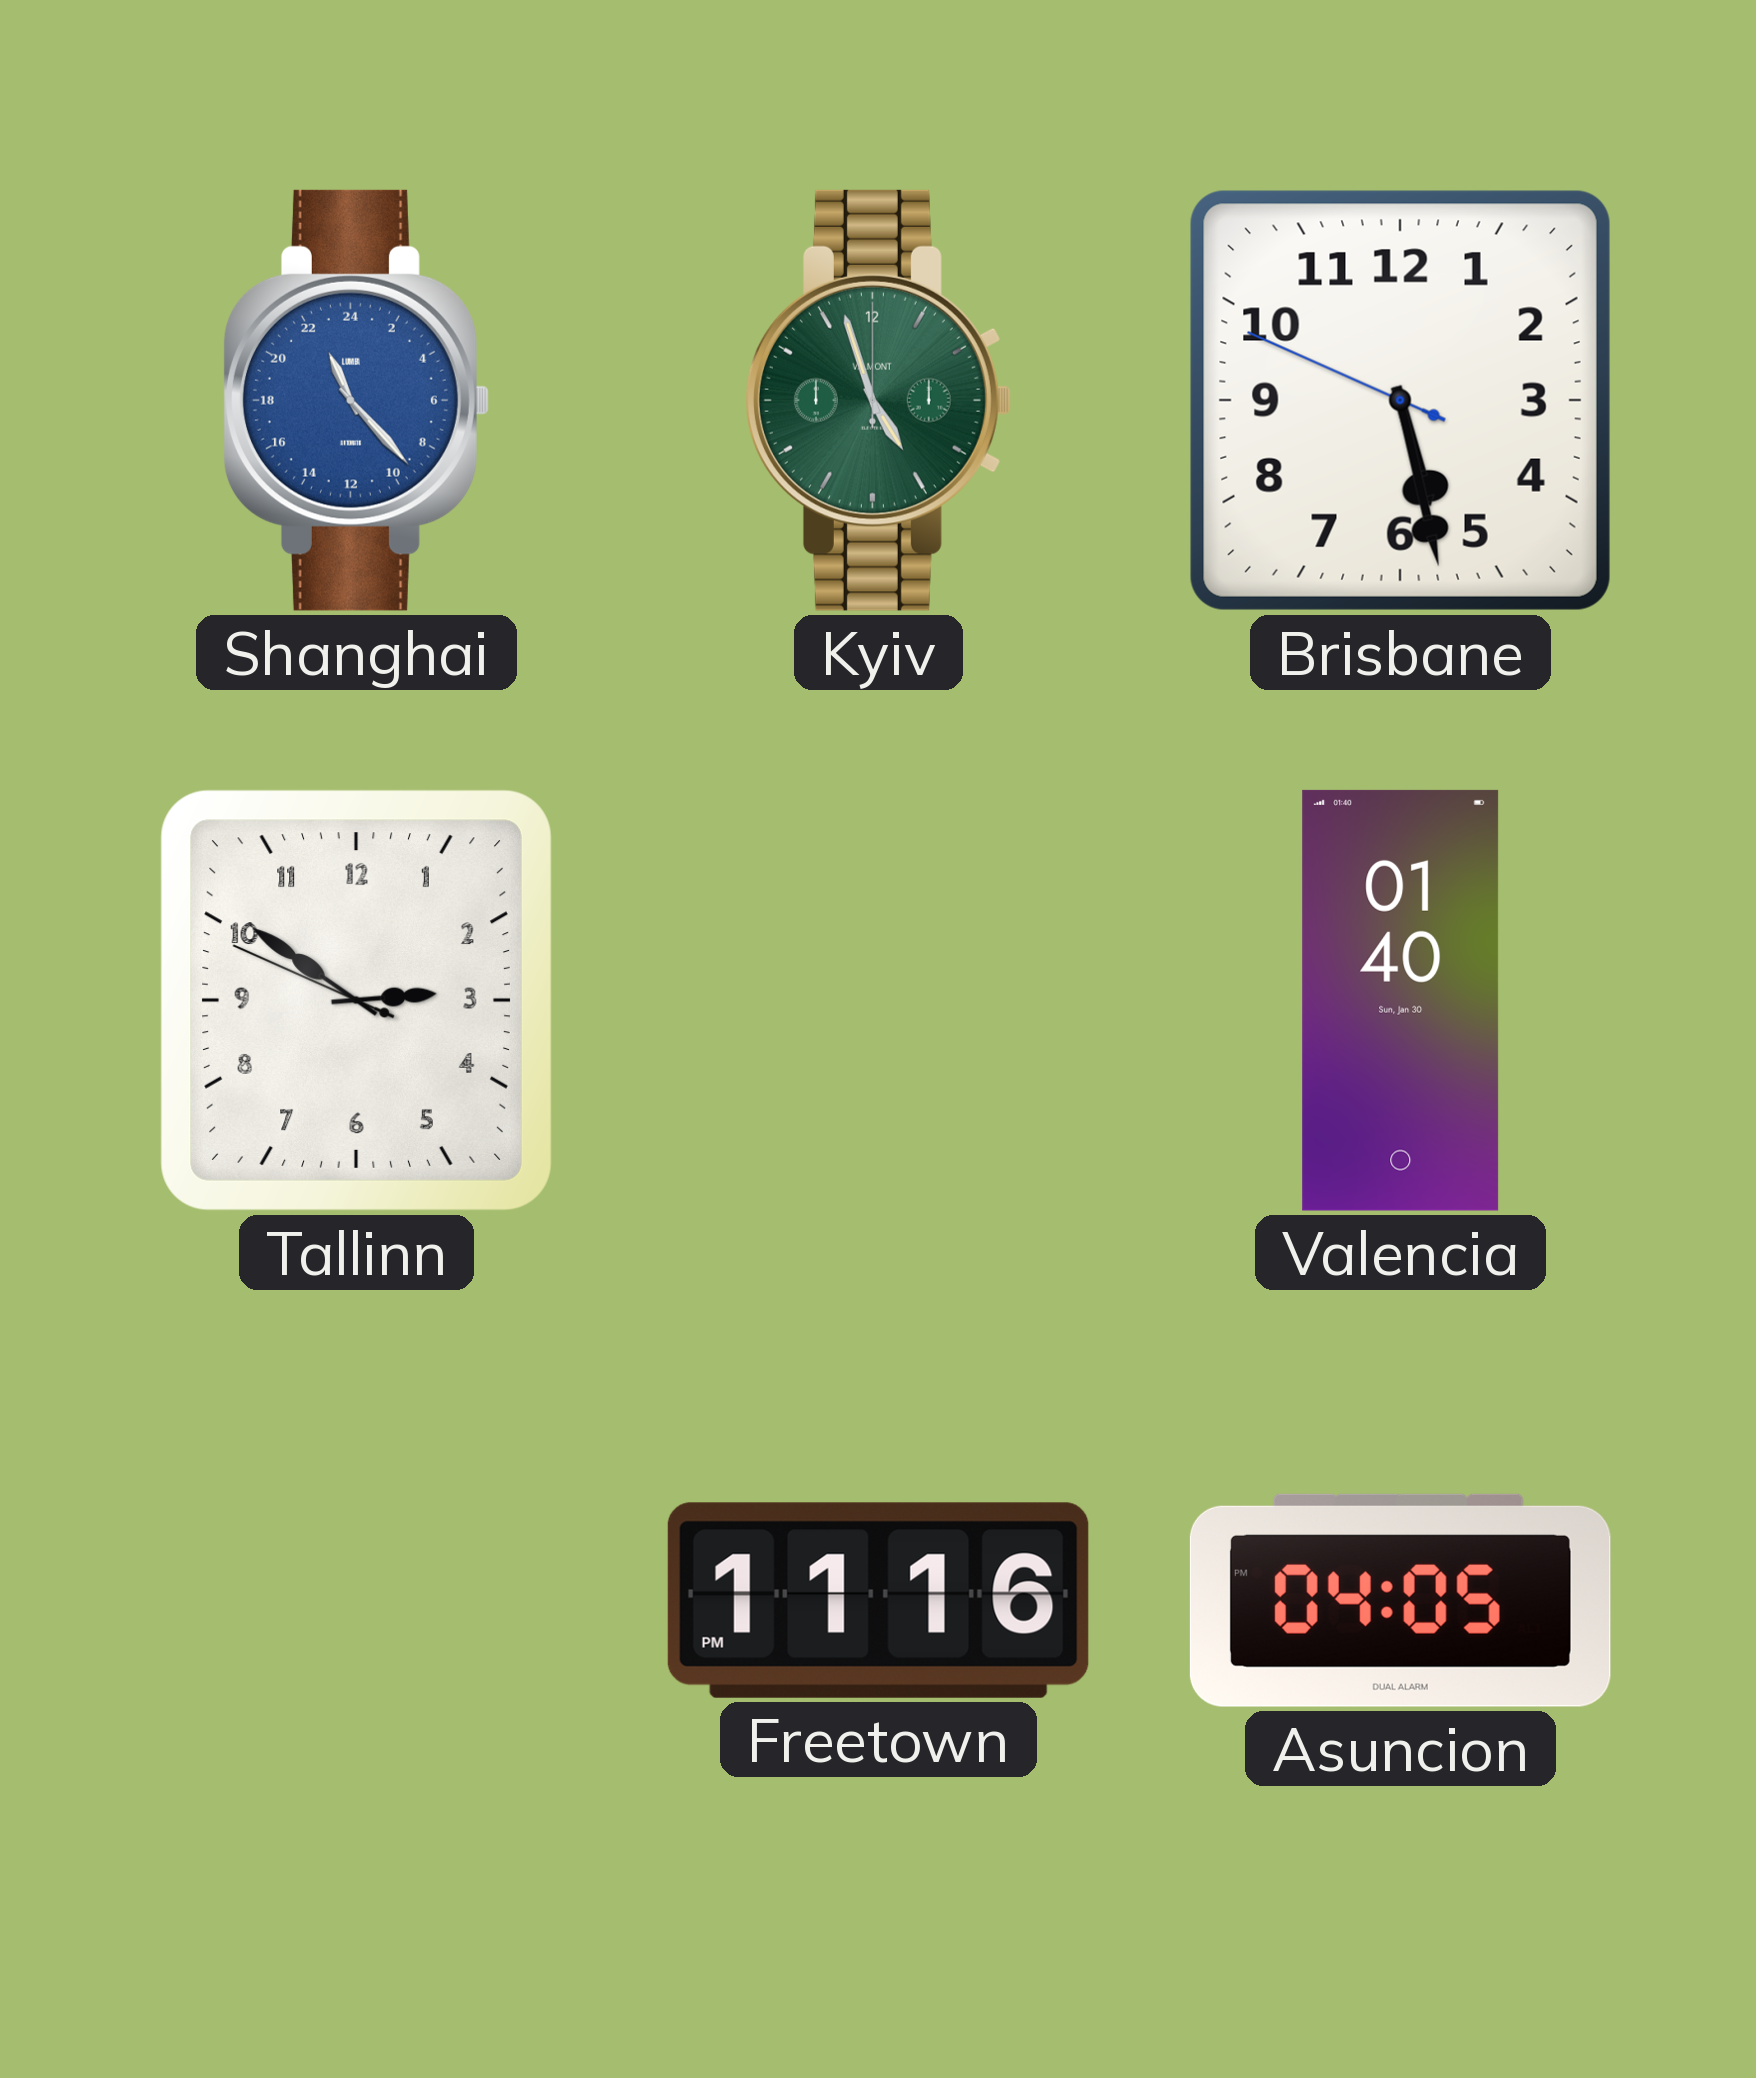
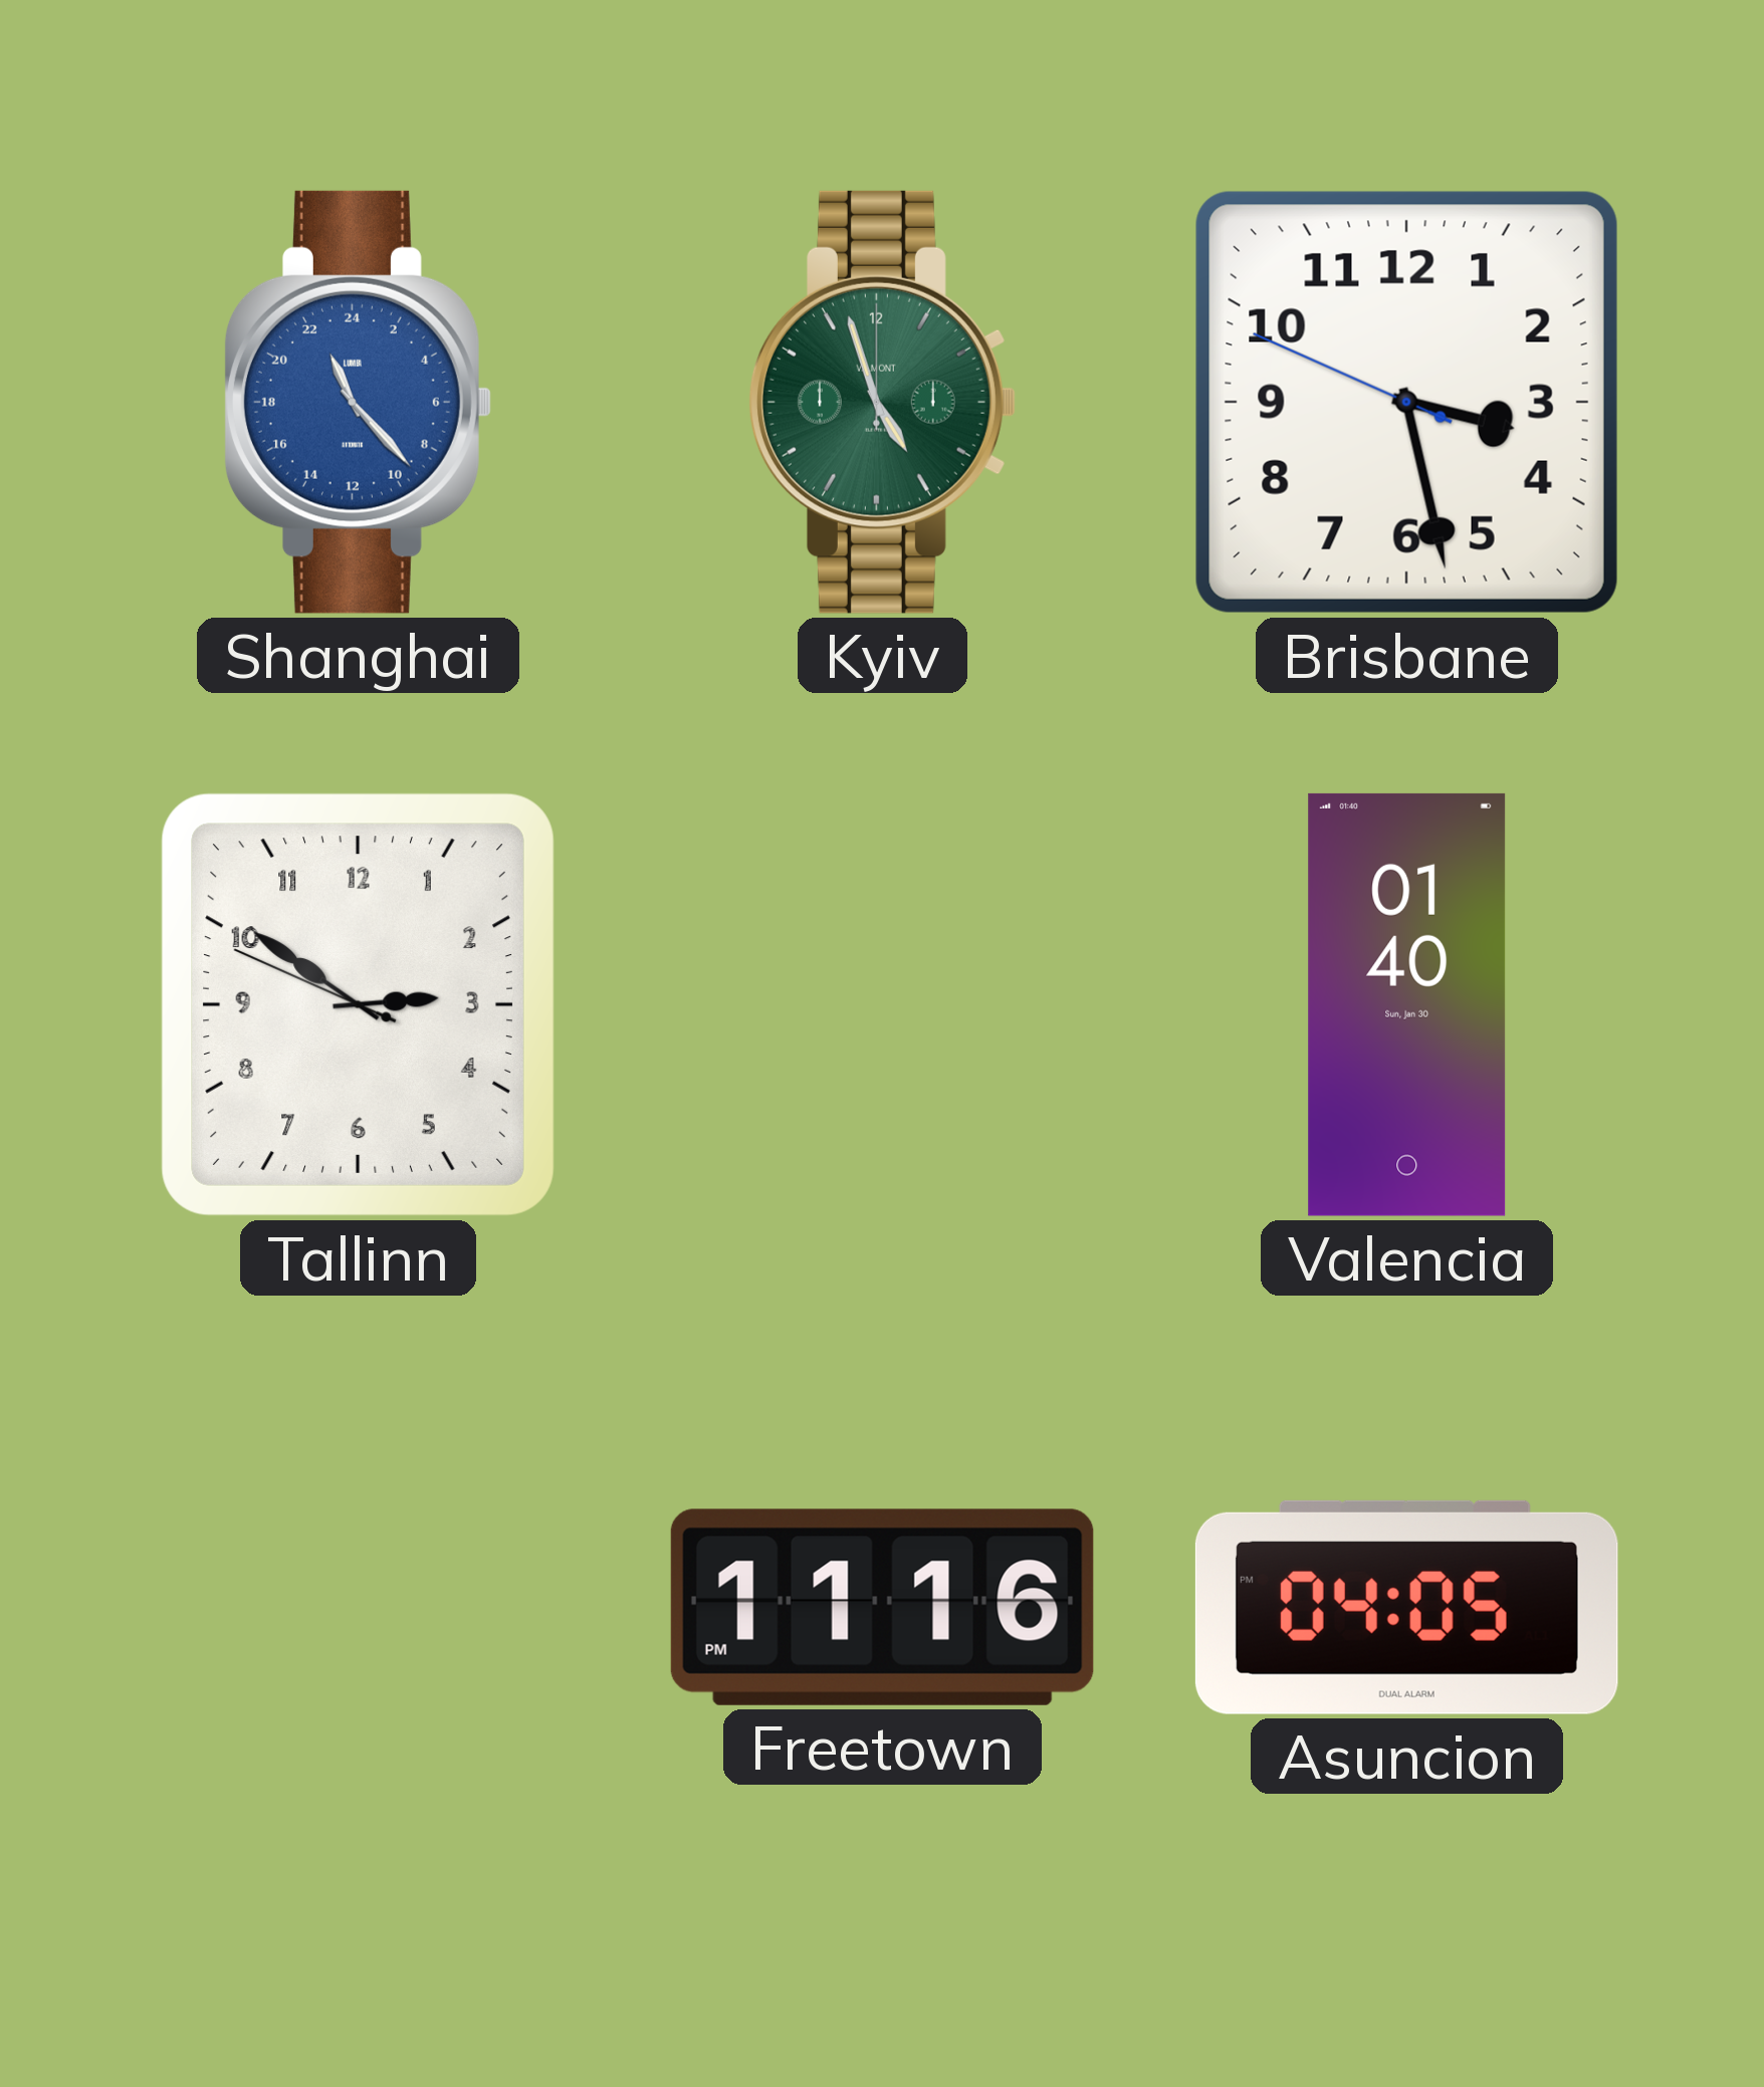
Brisbane: 5:27 -> 3:27
